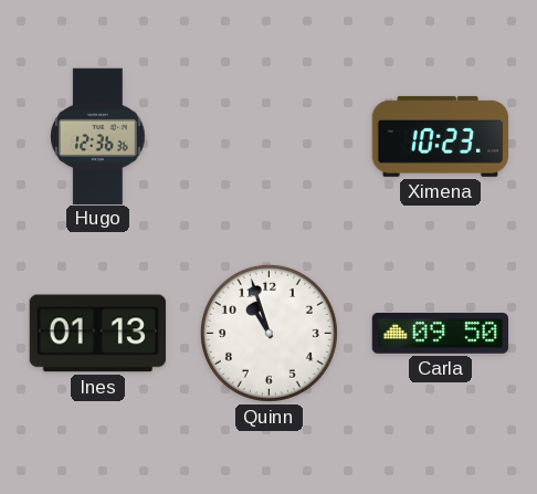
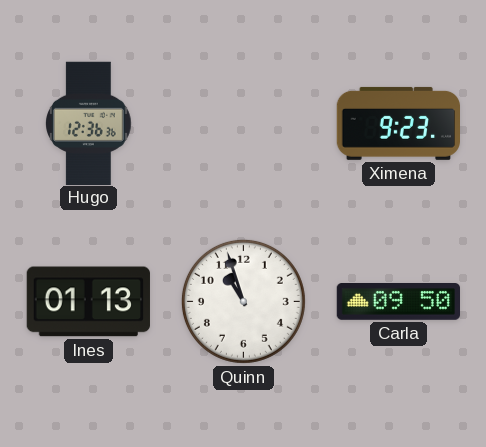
Ximena: 10:23 -> 9:23
